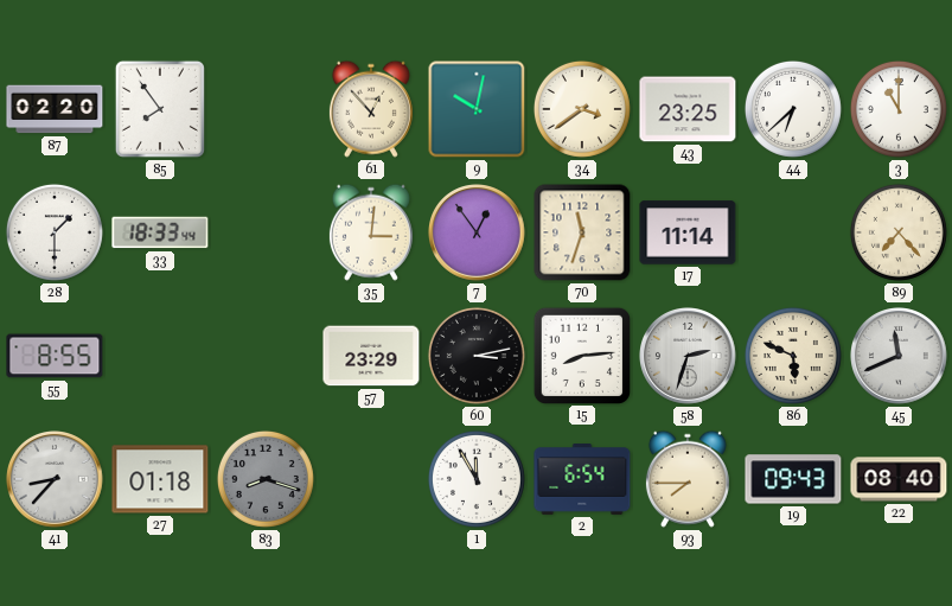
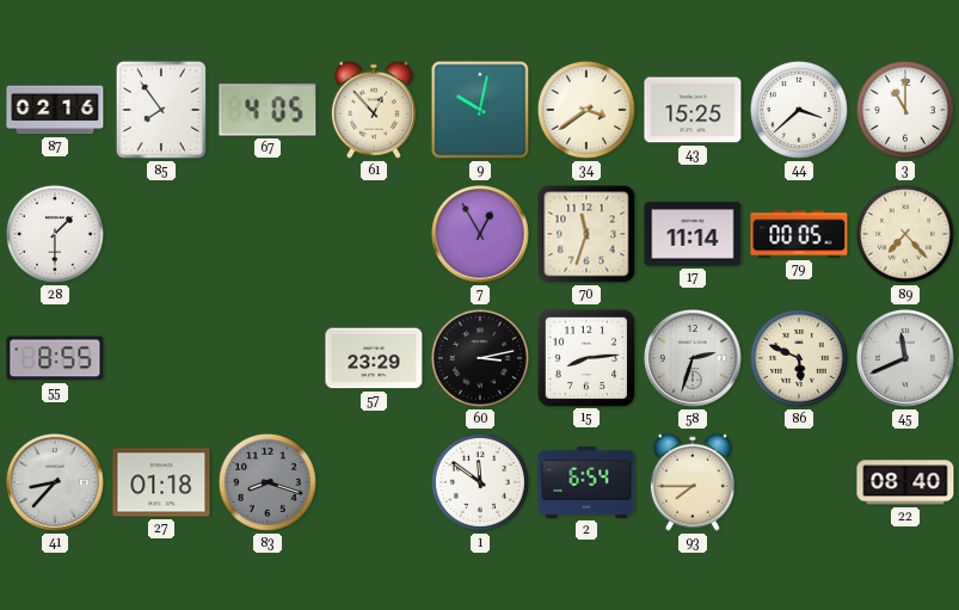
87: 02:20 -> 02:16
67: none -> 4:05
43: 23:25 -> 15:25
44: 6:38 -> 3:38
33: 18:33 -> none
35: 3:01 -> none
7: 12:54 -> 12:55
79: none -> 00:05
1: 11:55 -> 11:51
19: 09:43 -> none
